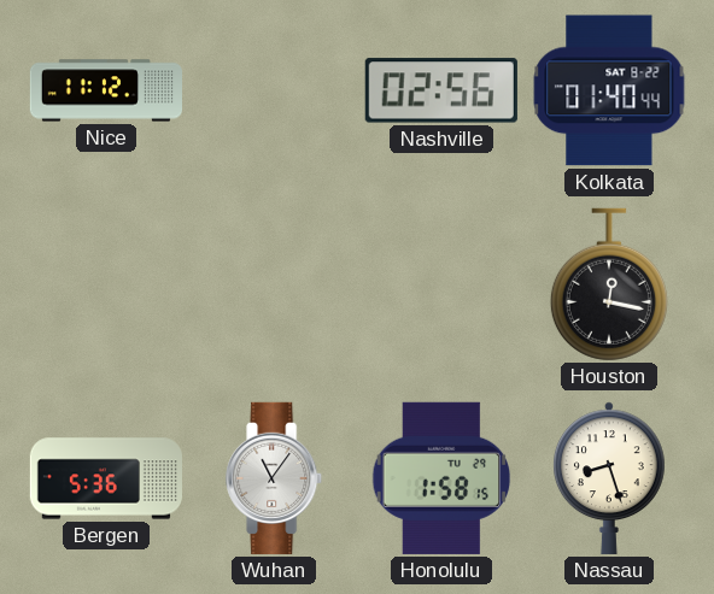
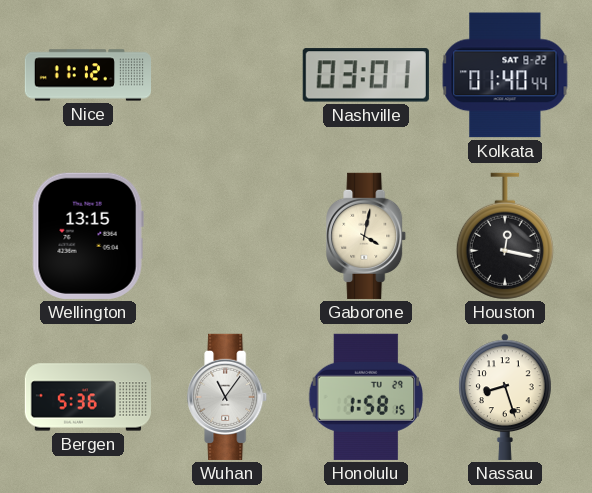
Nashville: 02:56 -> 03:01
Wellington: none -> 13:15
Gaborone: none -> 4:02
